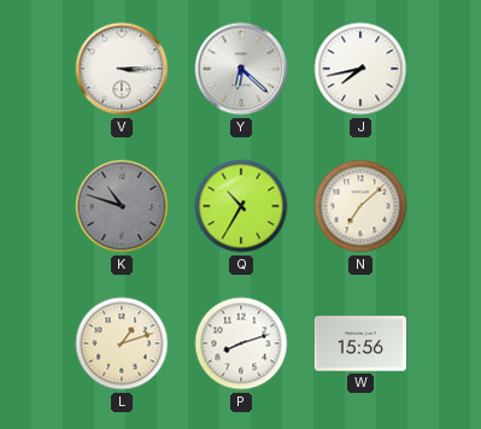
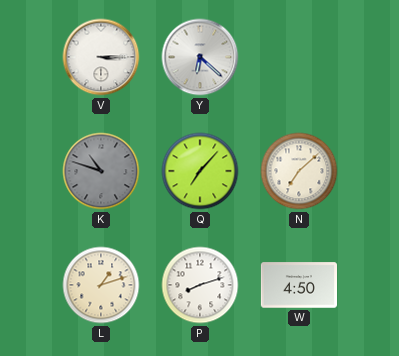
J: 7:43 -> none
Q: 10:35 -> 7:07
W: 15:56 -> 4:50
